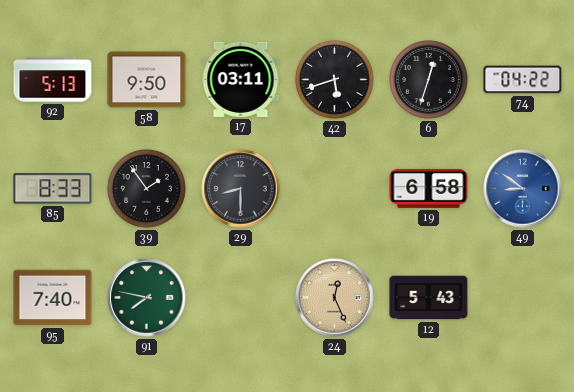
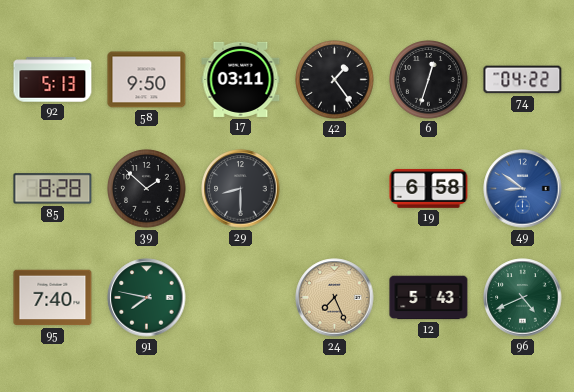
42: 5:42 -> 1:24
85: 8:33 -> 8:28
39: 1:54 -> 1:52
24: 12:26 -> 7:26
96: none -> 4:41
